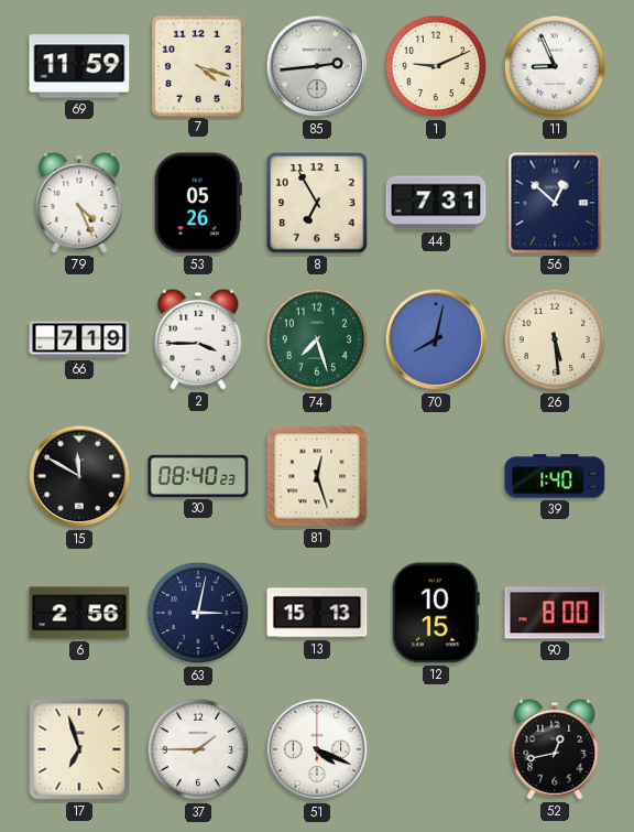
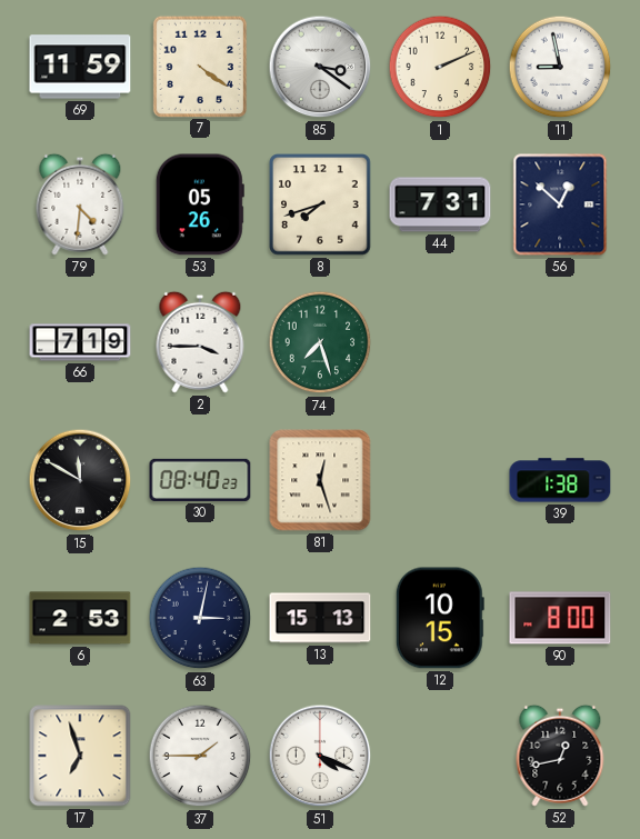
7: 4:18 -> 4:21
85: 2:44 -> 3:21
1: 9:11 -> 2:11
11: 8:56 -> 8:58
79: 4:26 -> 4:31
8: 6:55 -> 7:42
70: 8:02 -> none
26: 5:29 -> none
39: 1:40 -> 1:38
6: 2:56 -> 2:53
